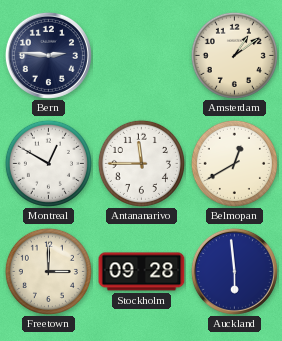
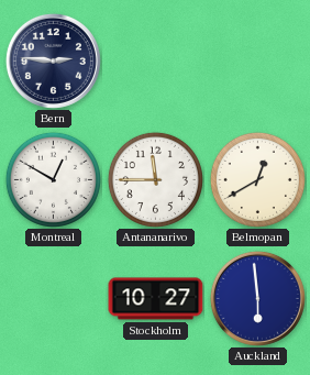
Amsterdam: 1:09 -> none
Freetown: 3:00 -> none
Stockholm: 09:28 -> 10:27
